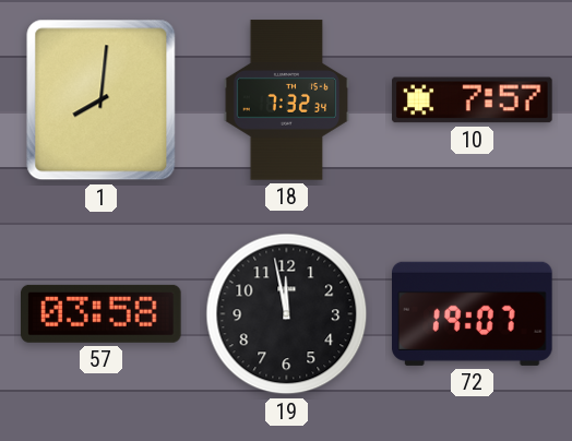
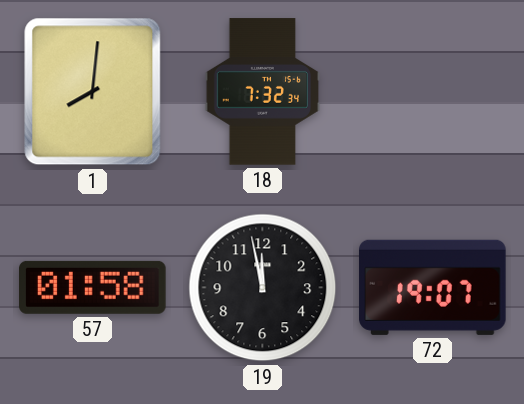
10: 7:57 -> none
57: 03:58 -> 01:58
